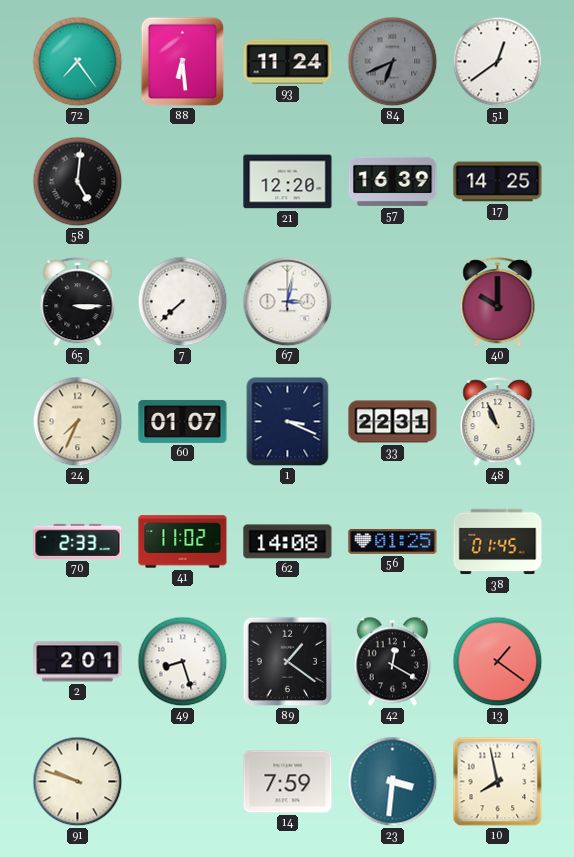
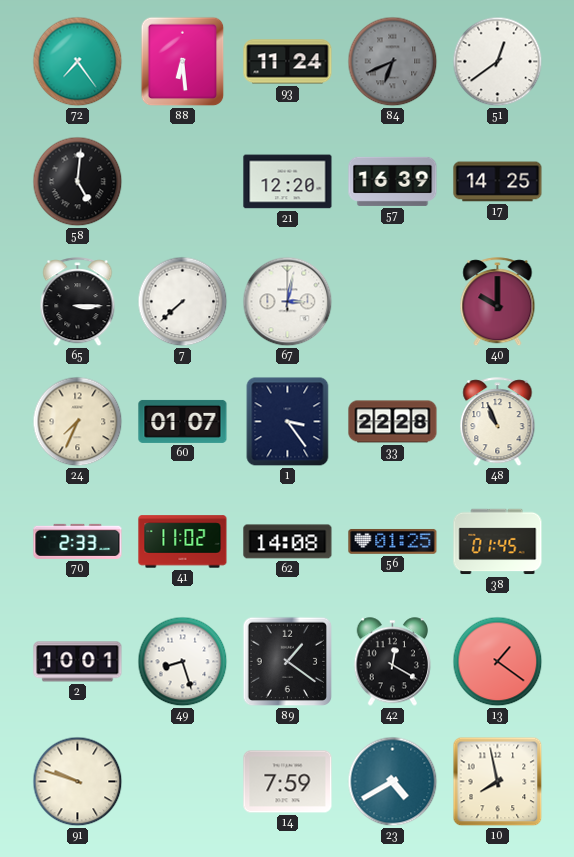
1: 3:19 -> 3:24
33: 22:31 -> 22:28
2: 2:01 -> 10:01
23: 3:31 -> 4:40
